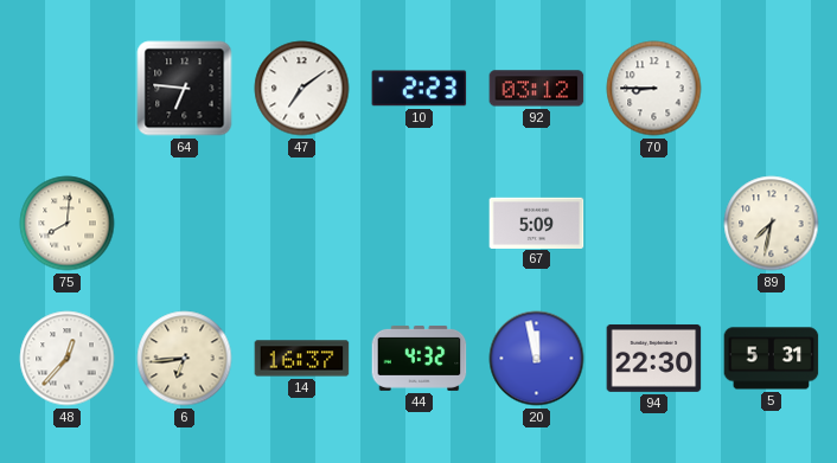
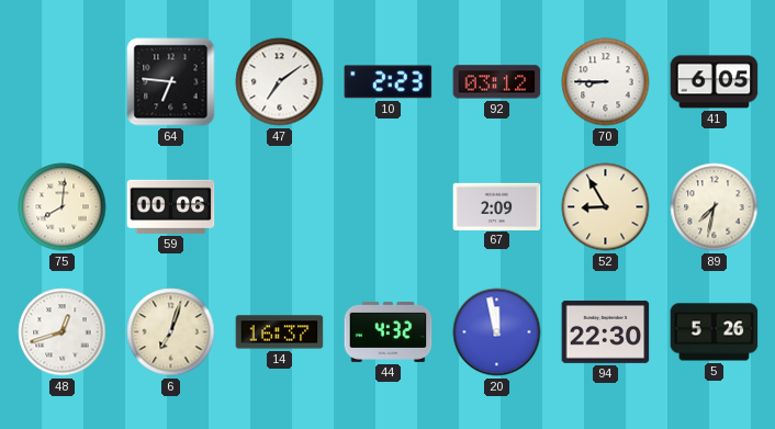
41: none -> 6:05
59: none -> 00:06
67: 5:09 -> 2:09
52: none -> 8:55
48: 12:37 -> 12:42
6: 6:44 -> 7:03
5: 5:31 -> 5:26
